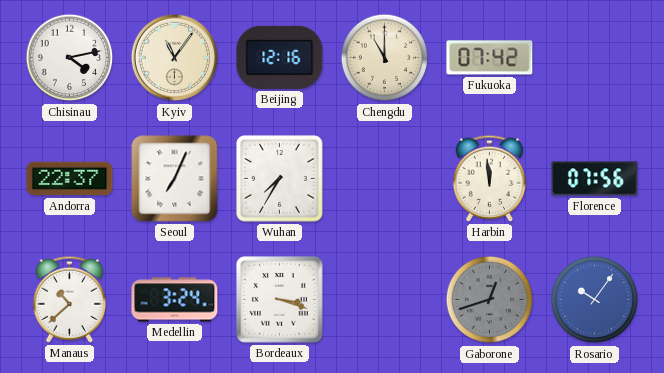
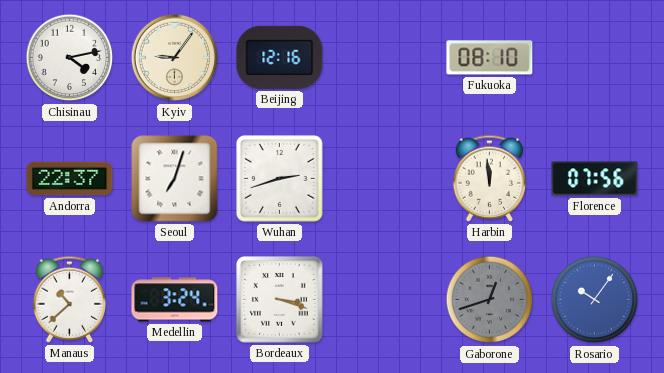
Kyiv: 11:06 -> 9:06
Chengdu: 11:00 -> none
Fukuoka: 07:42 -> 08:10
Seoul: 7:04 -> 7:03
Wuhan: 7:35 -> 2:42
